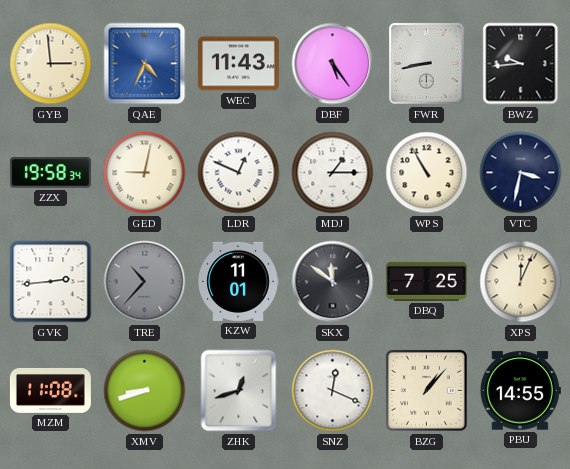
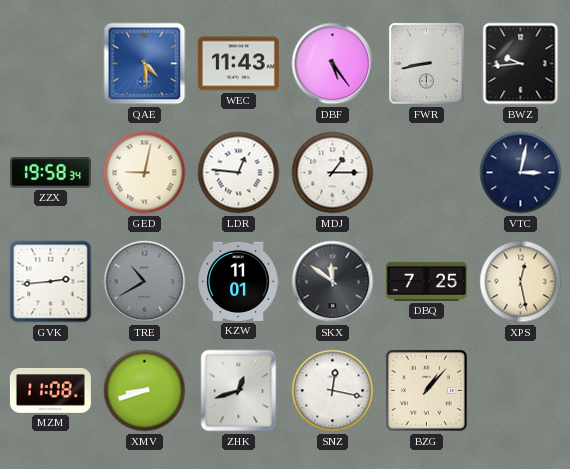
GYB: 2:59 -> none
QAE: 4:34 -> 4:29
LDR: 12:49 -> 12:46
WPS: 10:55 -> none
VTC: 3:32 -> 3:02
TRE: 10:37 -> 10:40
XPS: 12:04 -> 12:28
SNZ: 12:19 -> 12:17
PBU: 14:55 -> none
